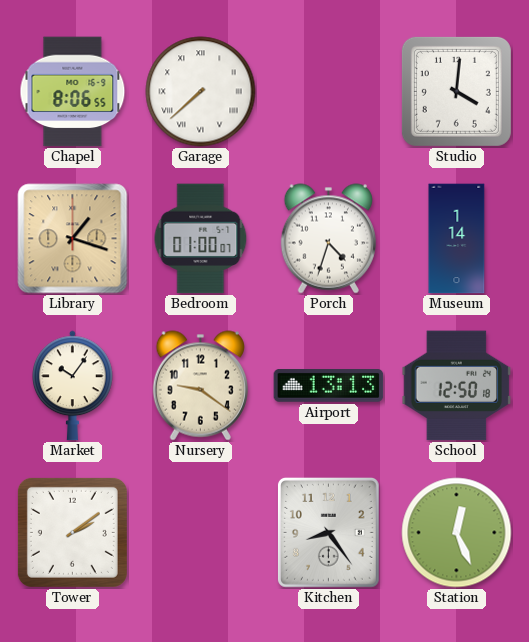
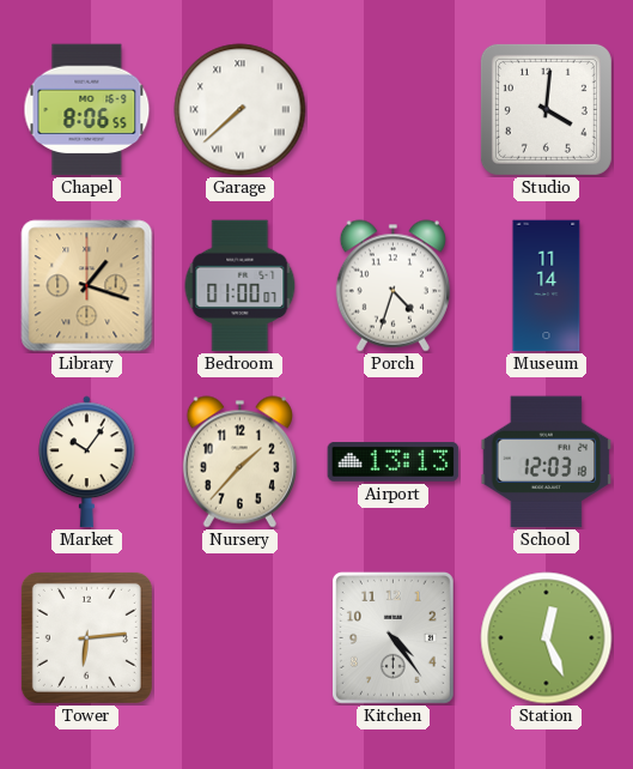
Museum: 1:14 -> 11:14
Nursery: 9:21 -> 1:37
School: 12:50 -> 12:03
Tower: 2:09 -> 6:14
Kitchen: 8:24 -> 4:24
